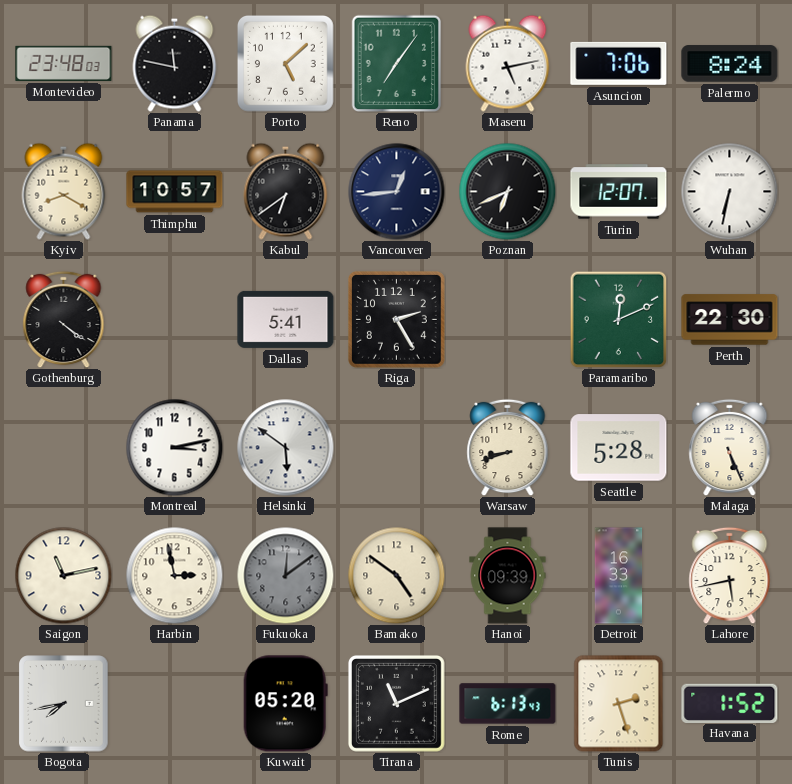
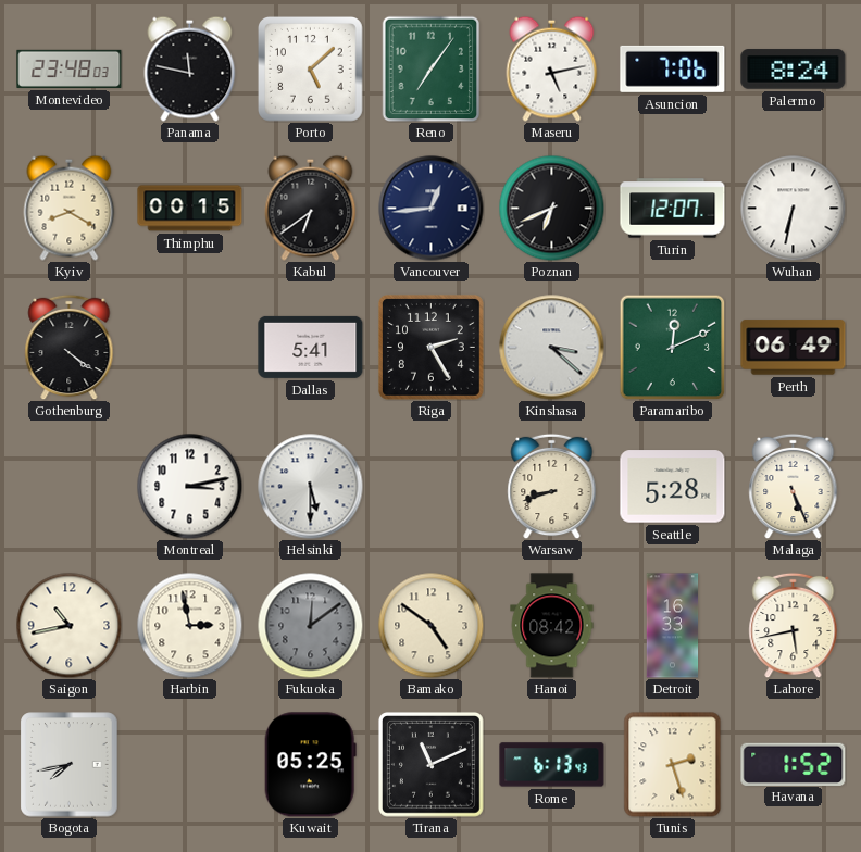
Thimphu: 10:57 -> 00:15
Kinshasa: none -> 3:22
Perth: 22:30 -> 06:49
Helsinki: 5:51 -> 5:30
Saigon: 11:13 -> 10:43
Hanoi: 09:39 -> 08:42
Kuwait: 05:20 -> 05:25
